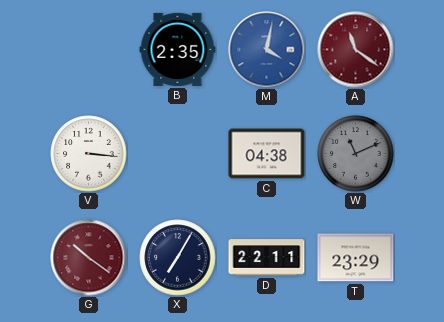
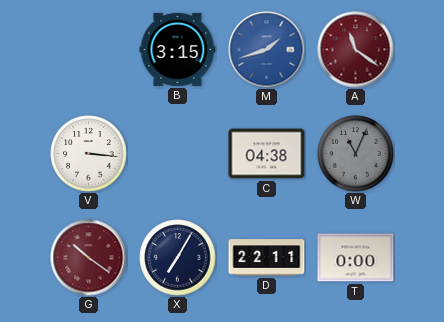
B: 2:35 -> 3:15
M: 4:02 -> 1:42
W: 11:11 -> 11:04
T: 23:29 -> 0:00
